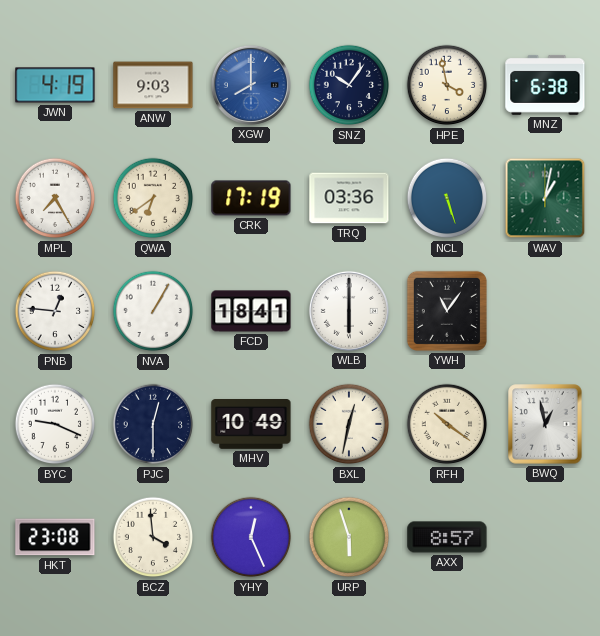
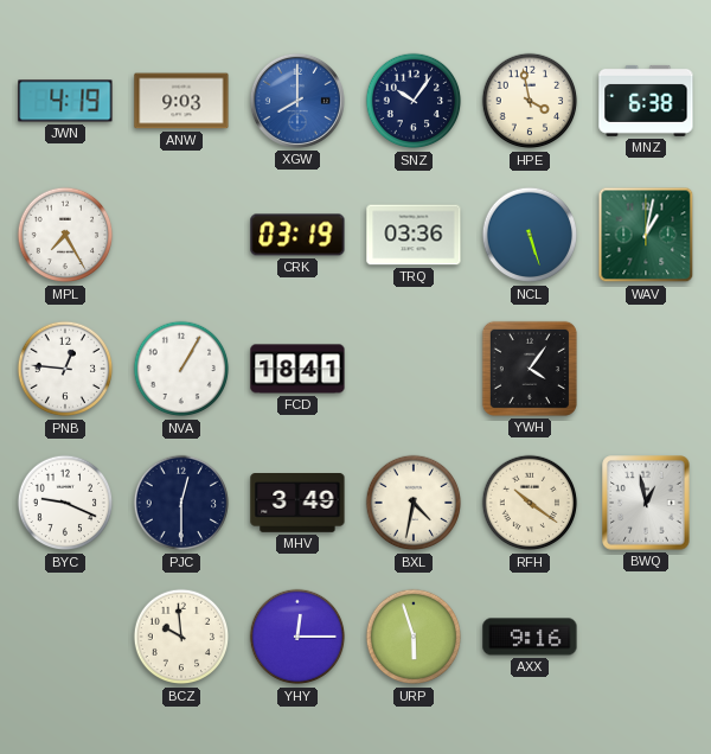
QWA: 6:39 -> none
CRK: 17:19 -> 03:19
WLB: 6:00 -> none
YWH: 11:06 -> 4:06
MHV: 10:49 -> 3:49
BXL: 12:32 -> 4:32
HKT: 23:08 -> none
BCZ: 3:59 -> 9:59
YHY: 12:26 -> 12:15
AXX: 8:57 -> 9:16
